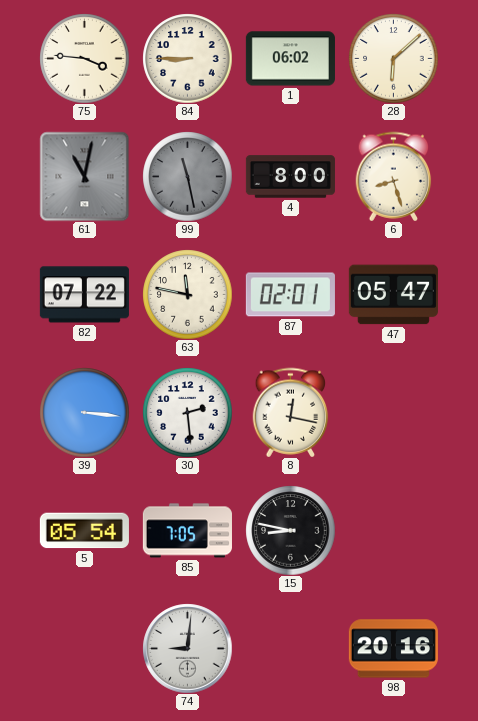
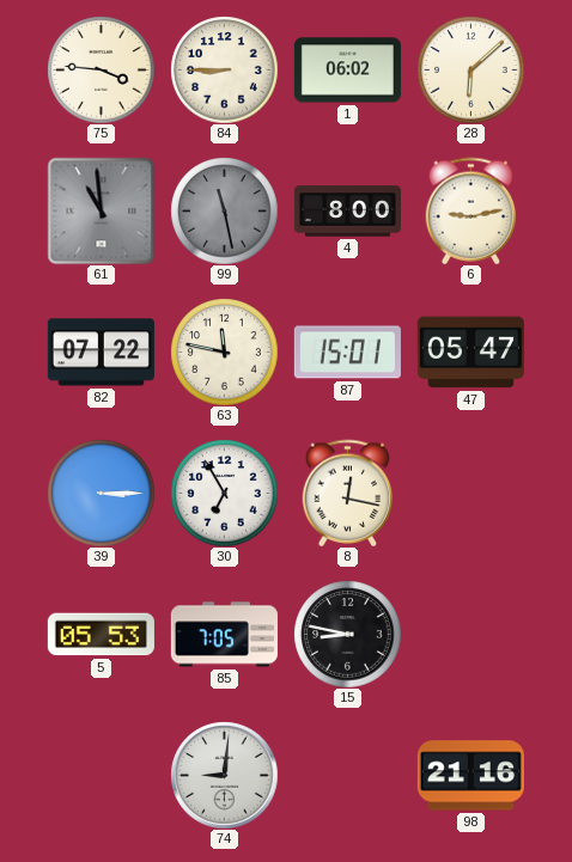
61: 11:02 -> 10:59
6: 8:27 -> 9:13
87: 02:01 -> 15:01
39: 3:16 -> 3:15
30: 2:29 -> 6:55
5: 05:54 -> 05:53
98: 20:16 -> 21:16
